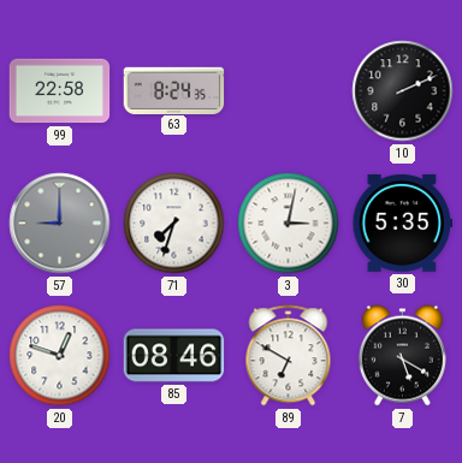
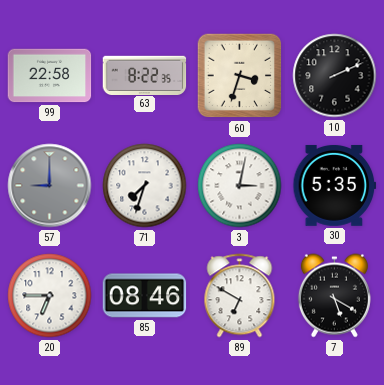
63: 8:24 -> 8:22
60: none -> 3:33
20: 12:48 -> 6:45
